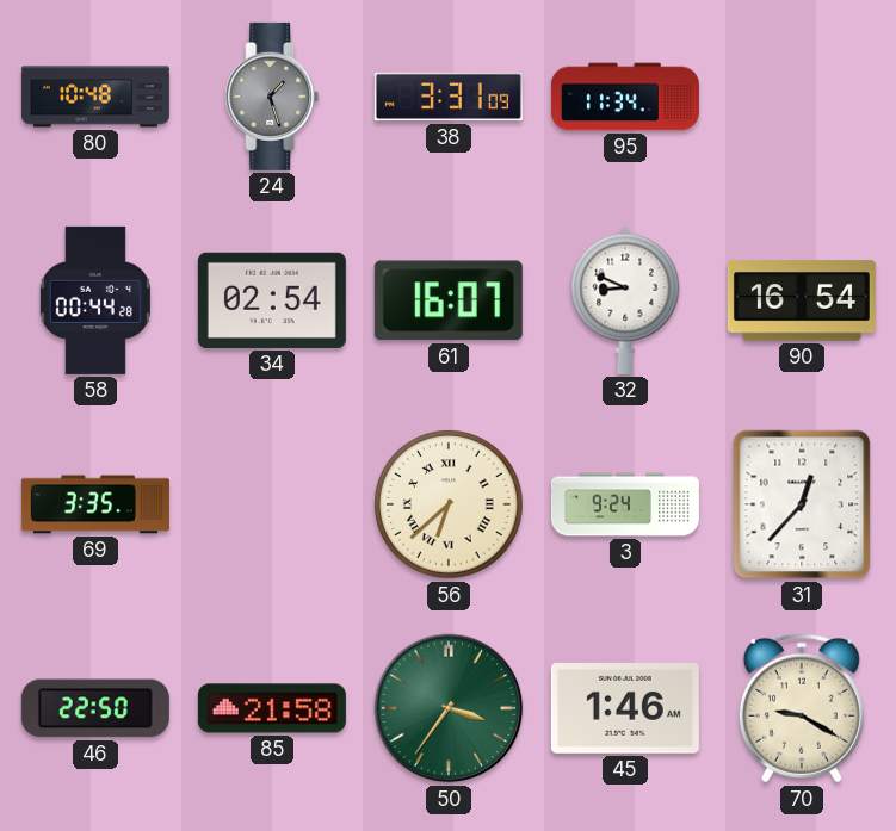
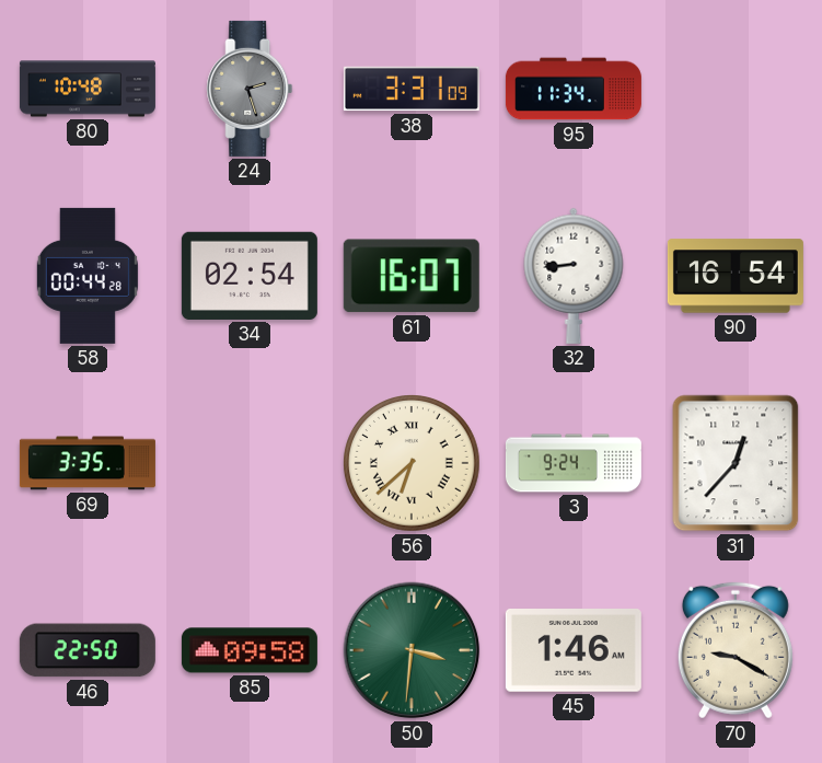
24: 1:27 -> 2:27
32: 8:49 -> 8:44
85: 21:58 -> 09:58
50: 3:36 -> 3:31
